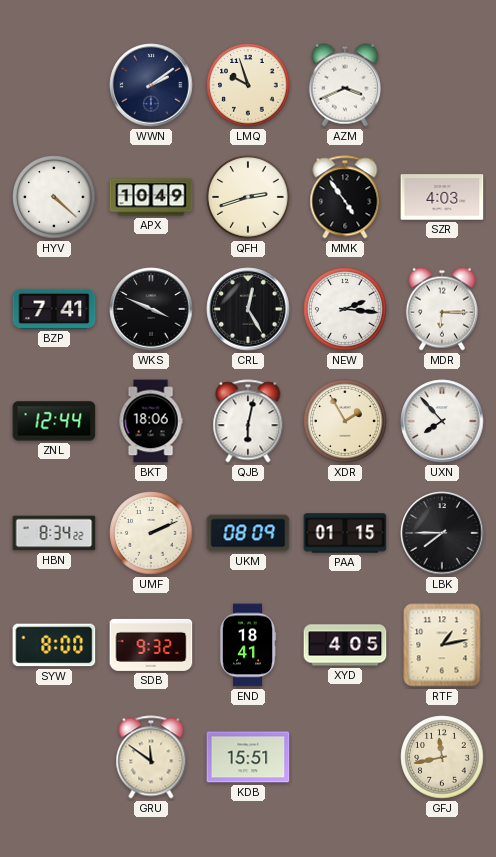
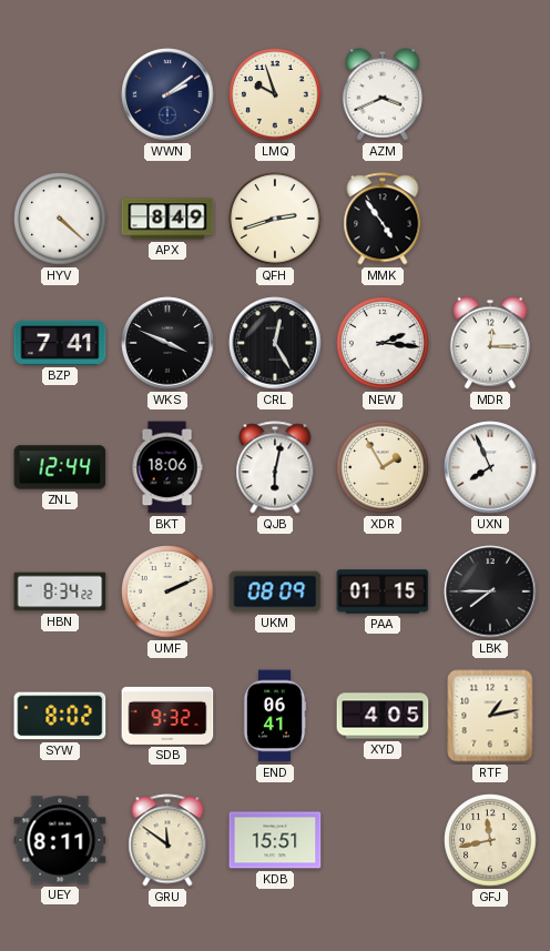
APX: 10:49 -> 8:49
SZR: 4:03 -> none
MDR: 6:15 -> 12:15
UXN: 7:53 -> 7:56
SYW: 8:00 -> 8:02
END: 18:41 -> 06:41
UEY: none -> 8:11
